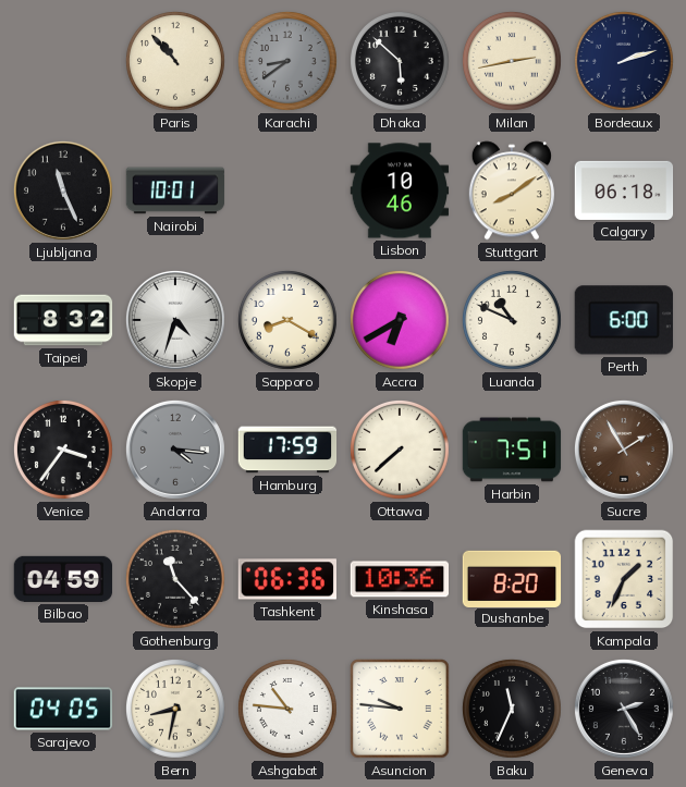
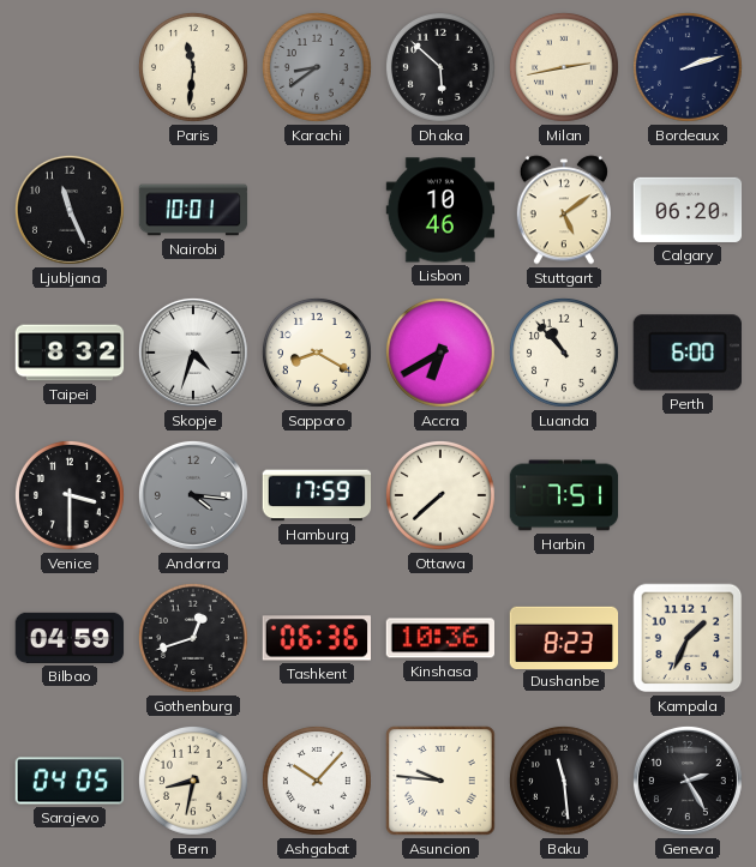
Paris: 10:53 -> 11:31
Stuttgart: 8:09 -> 5:09
Calgary: 06:18 -> 06:20
Luanda: 10:49 -> 10:53
Venice: 3:36 -> 3:30
Sucre: 1:55 -> none
Gothenburg: 11:23 -> 12:42
Dushanbe: 8:20 -> 8:23
Ashgabat: 10:46 -> 10:07
Baku: 11:34 -> 11:29
